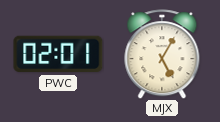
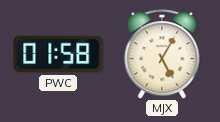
PWC: 02:01 -> 01:58
